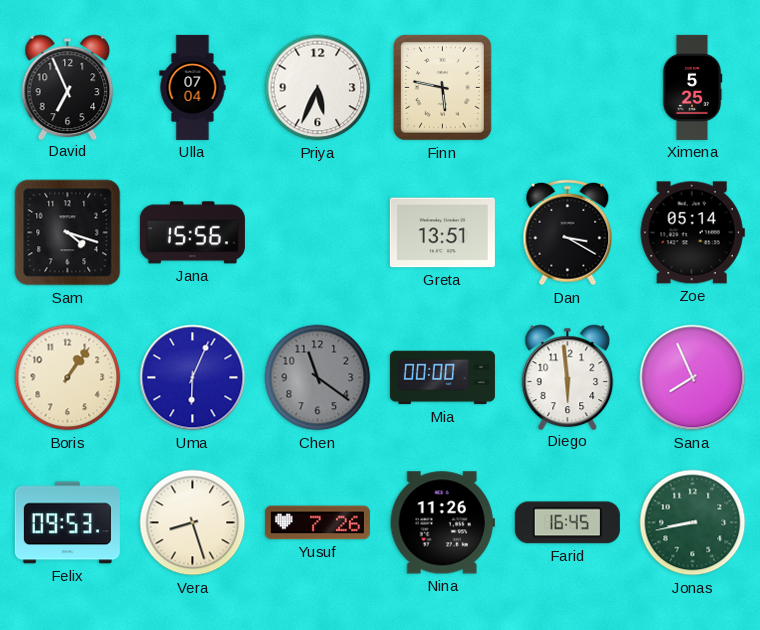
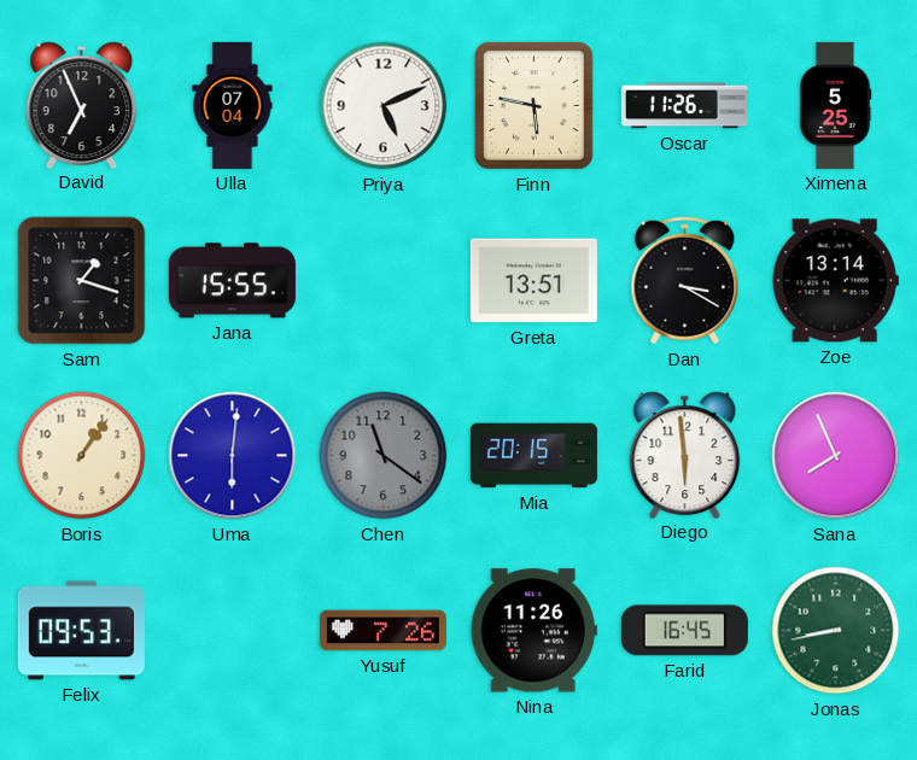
Priya: 5:34 -> 5:11
Oscar: none -> 11:26
Sam: 4:18 -> 1:18
Jana: 15:56 -> 15:55
Zoe: 05:14 -> 13:14
Uma: 6:04 -> 6:01
Mia: 00:00 -> 20:15
Vera: 8:27 -> none
